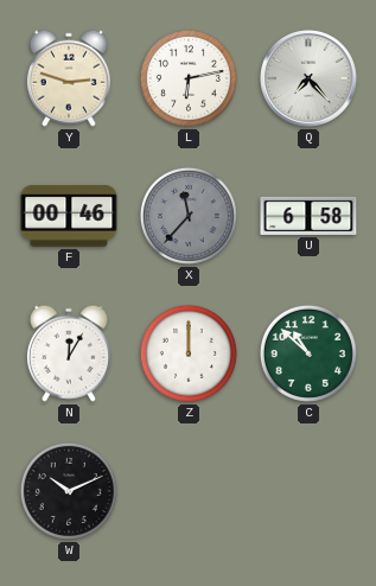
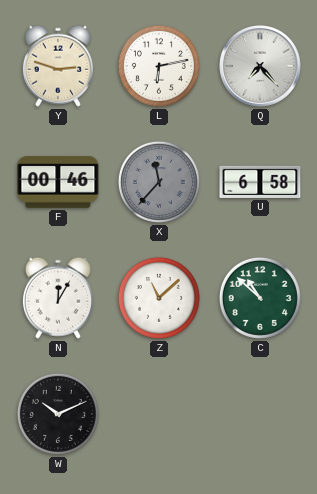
Z: 12:00 -> 11:08
